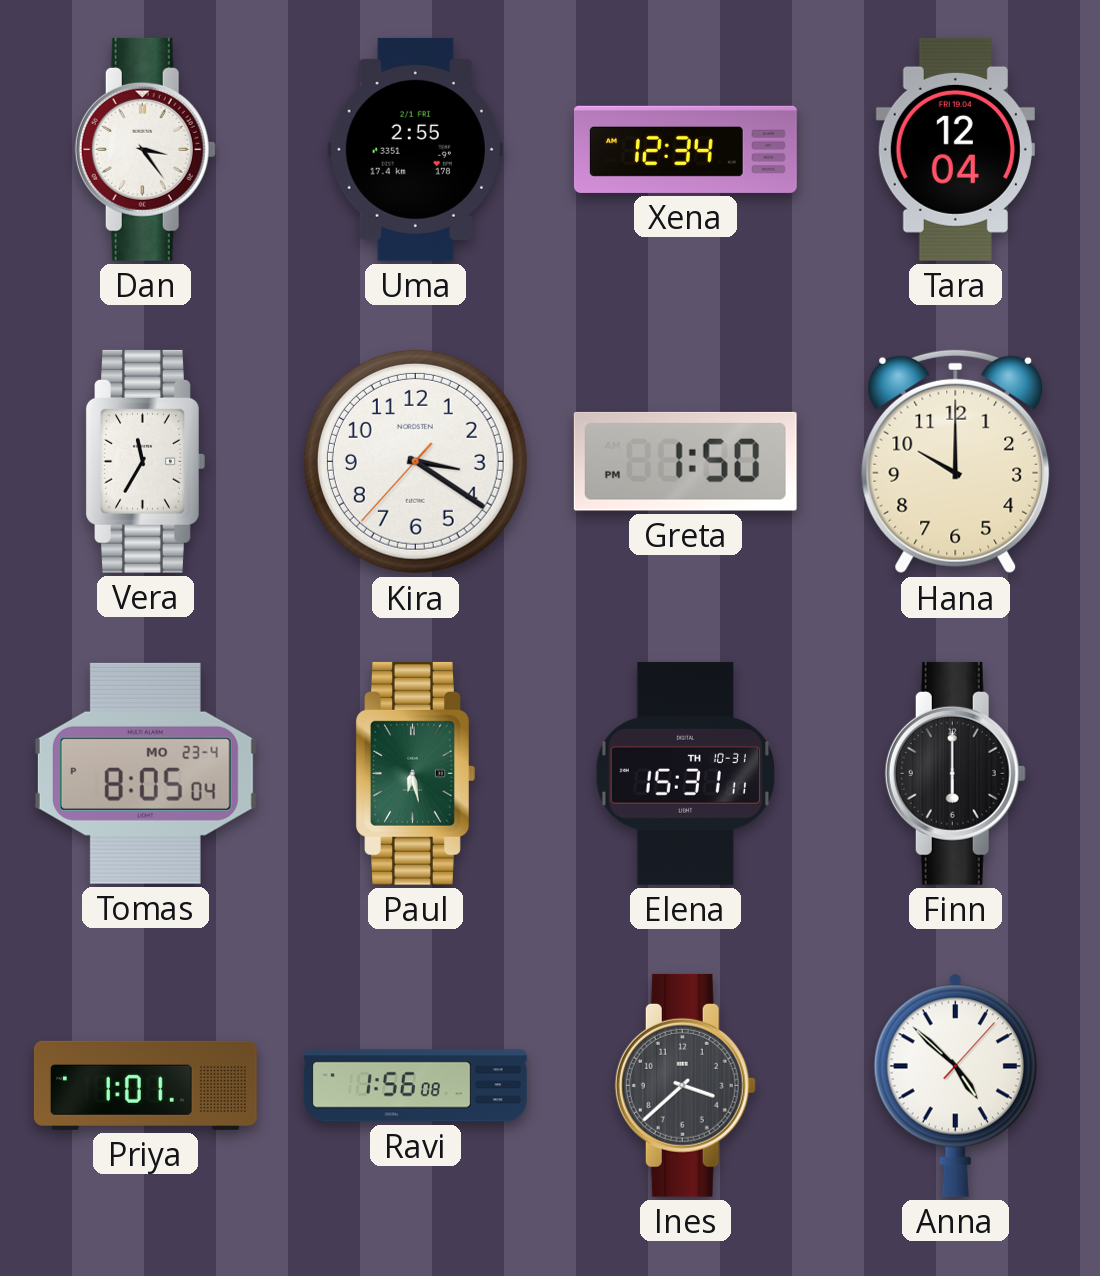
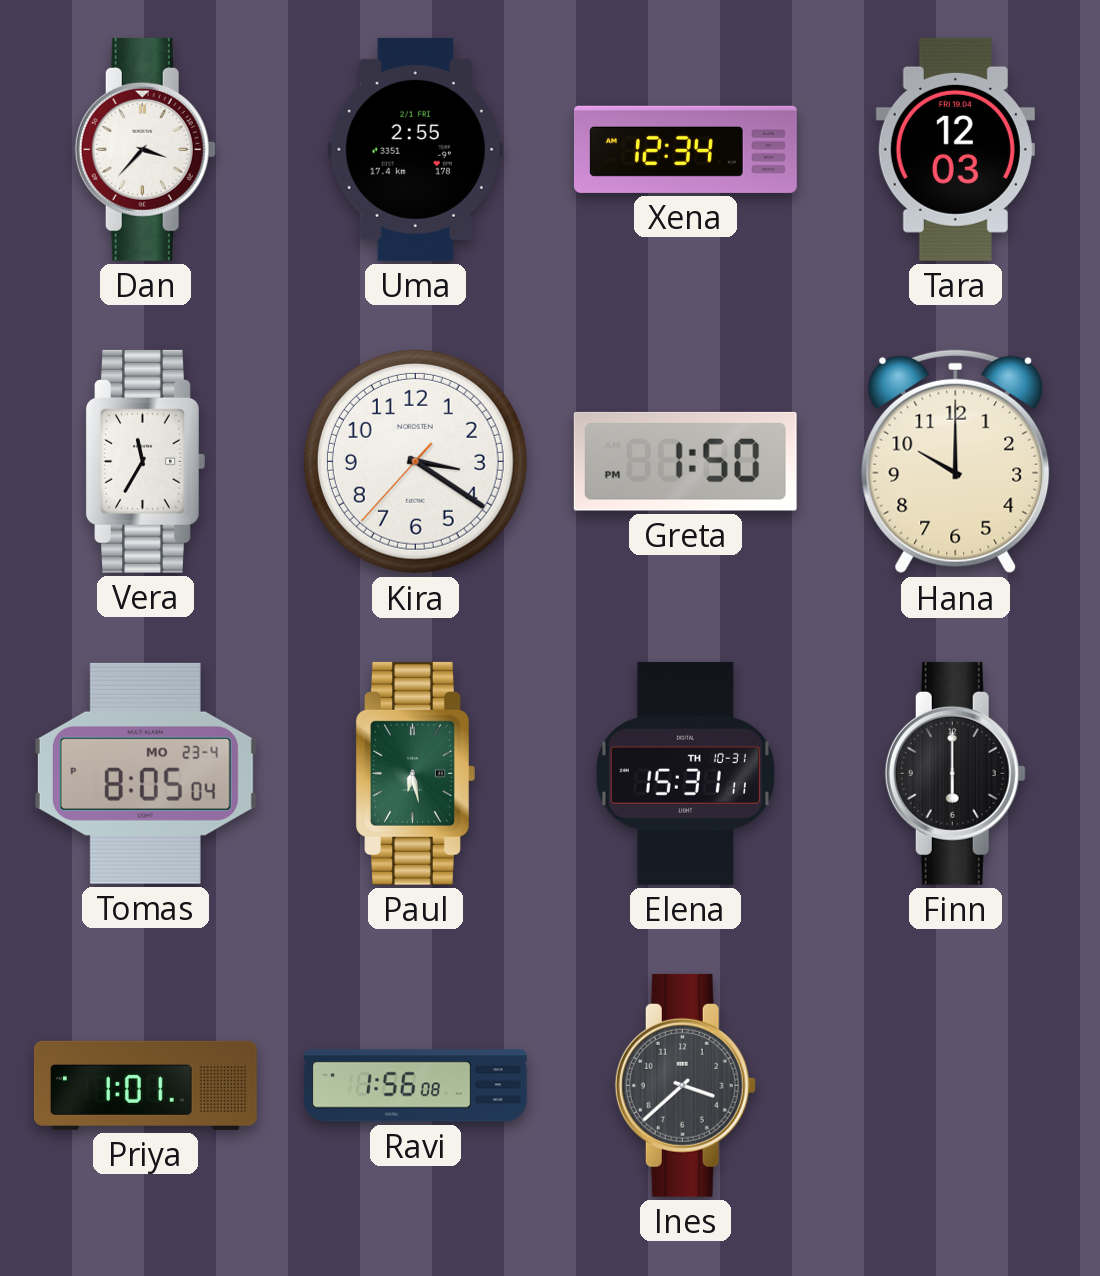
Dan: 3:24 -> 3:37
Tara: 12:04 -> 12:03
Anna: 4:52 -> none
